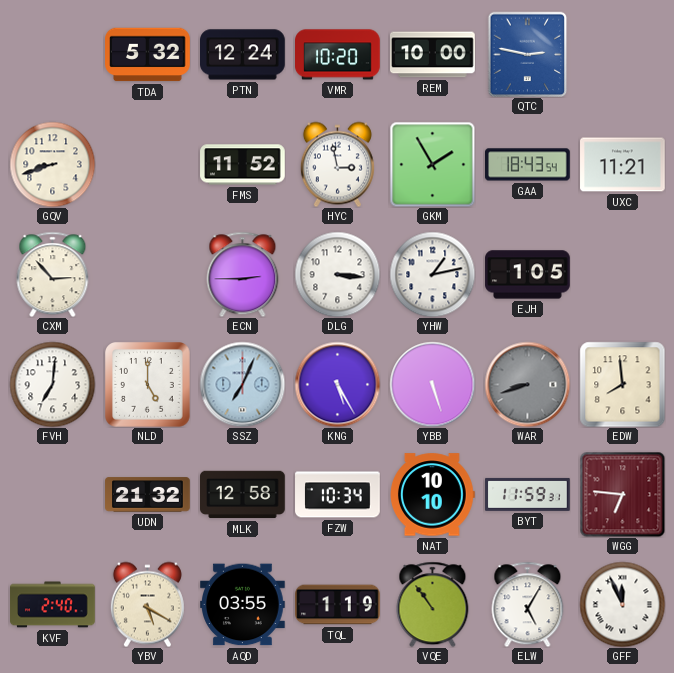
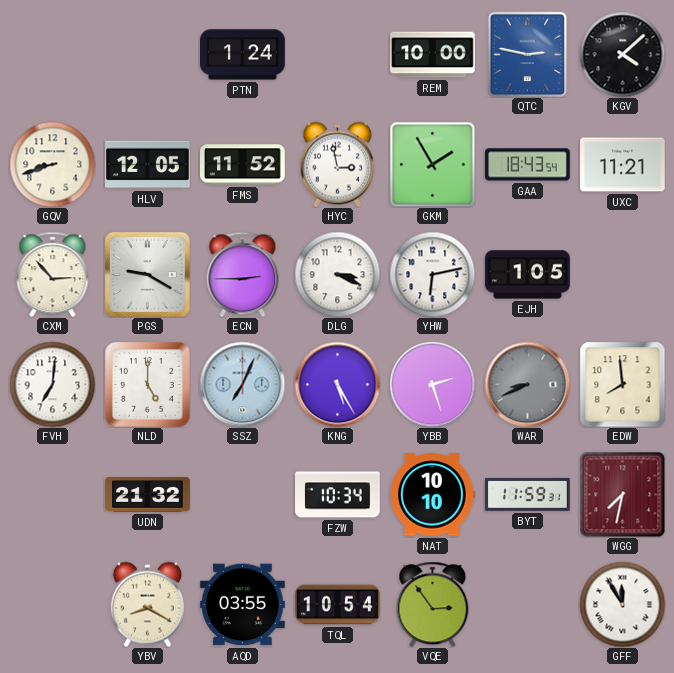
TDA: 5:32 -> none
PTN: 12:24 -> 1:24
VMR: 10:20 -> none
KGV: none -> 4:08
HLV: none -> 12:05
PGS: none -> 9:20
DLG: 3:16 -> 3:19
YHW: 1:13 -> 6:13
YBB: 5:27 -> 2:27
WAR: 8:42 -> 8:41
MLK: 12:58 -> none
WGG: 6:46 -> 7:32
KVF: 2:40 -> none
YBV: 5:20 -> 8:20
TQL: 1:19 -> 10:54
VQE: 10:54 -> 2:54
ELW: 5:05 -> none
GFF: 11:56 -> 11:55
